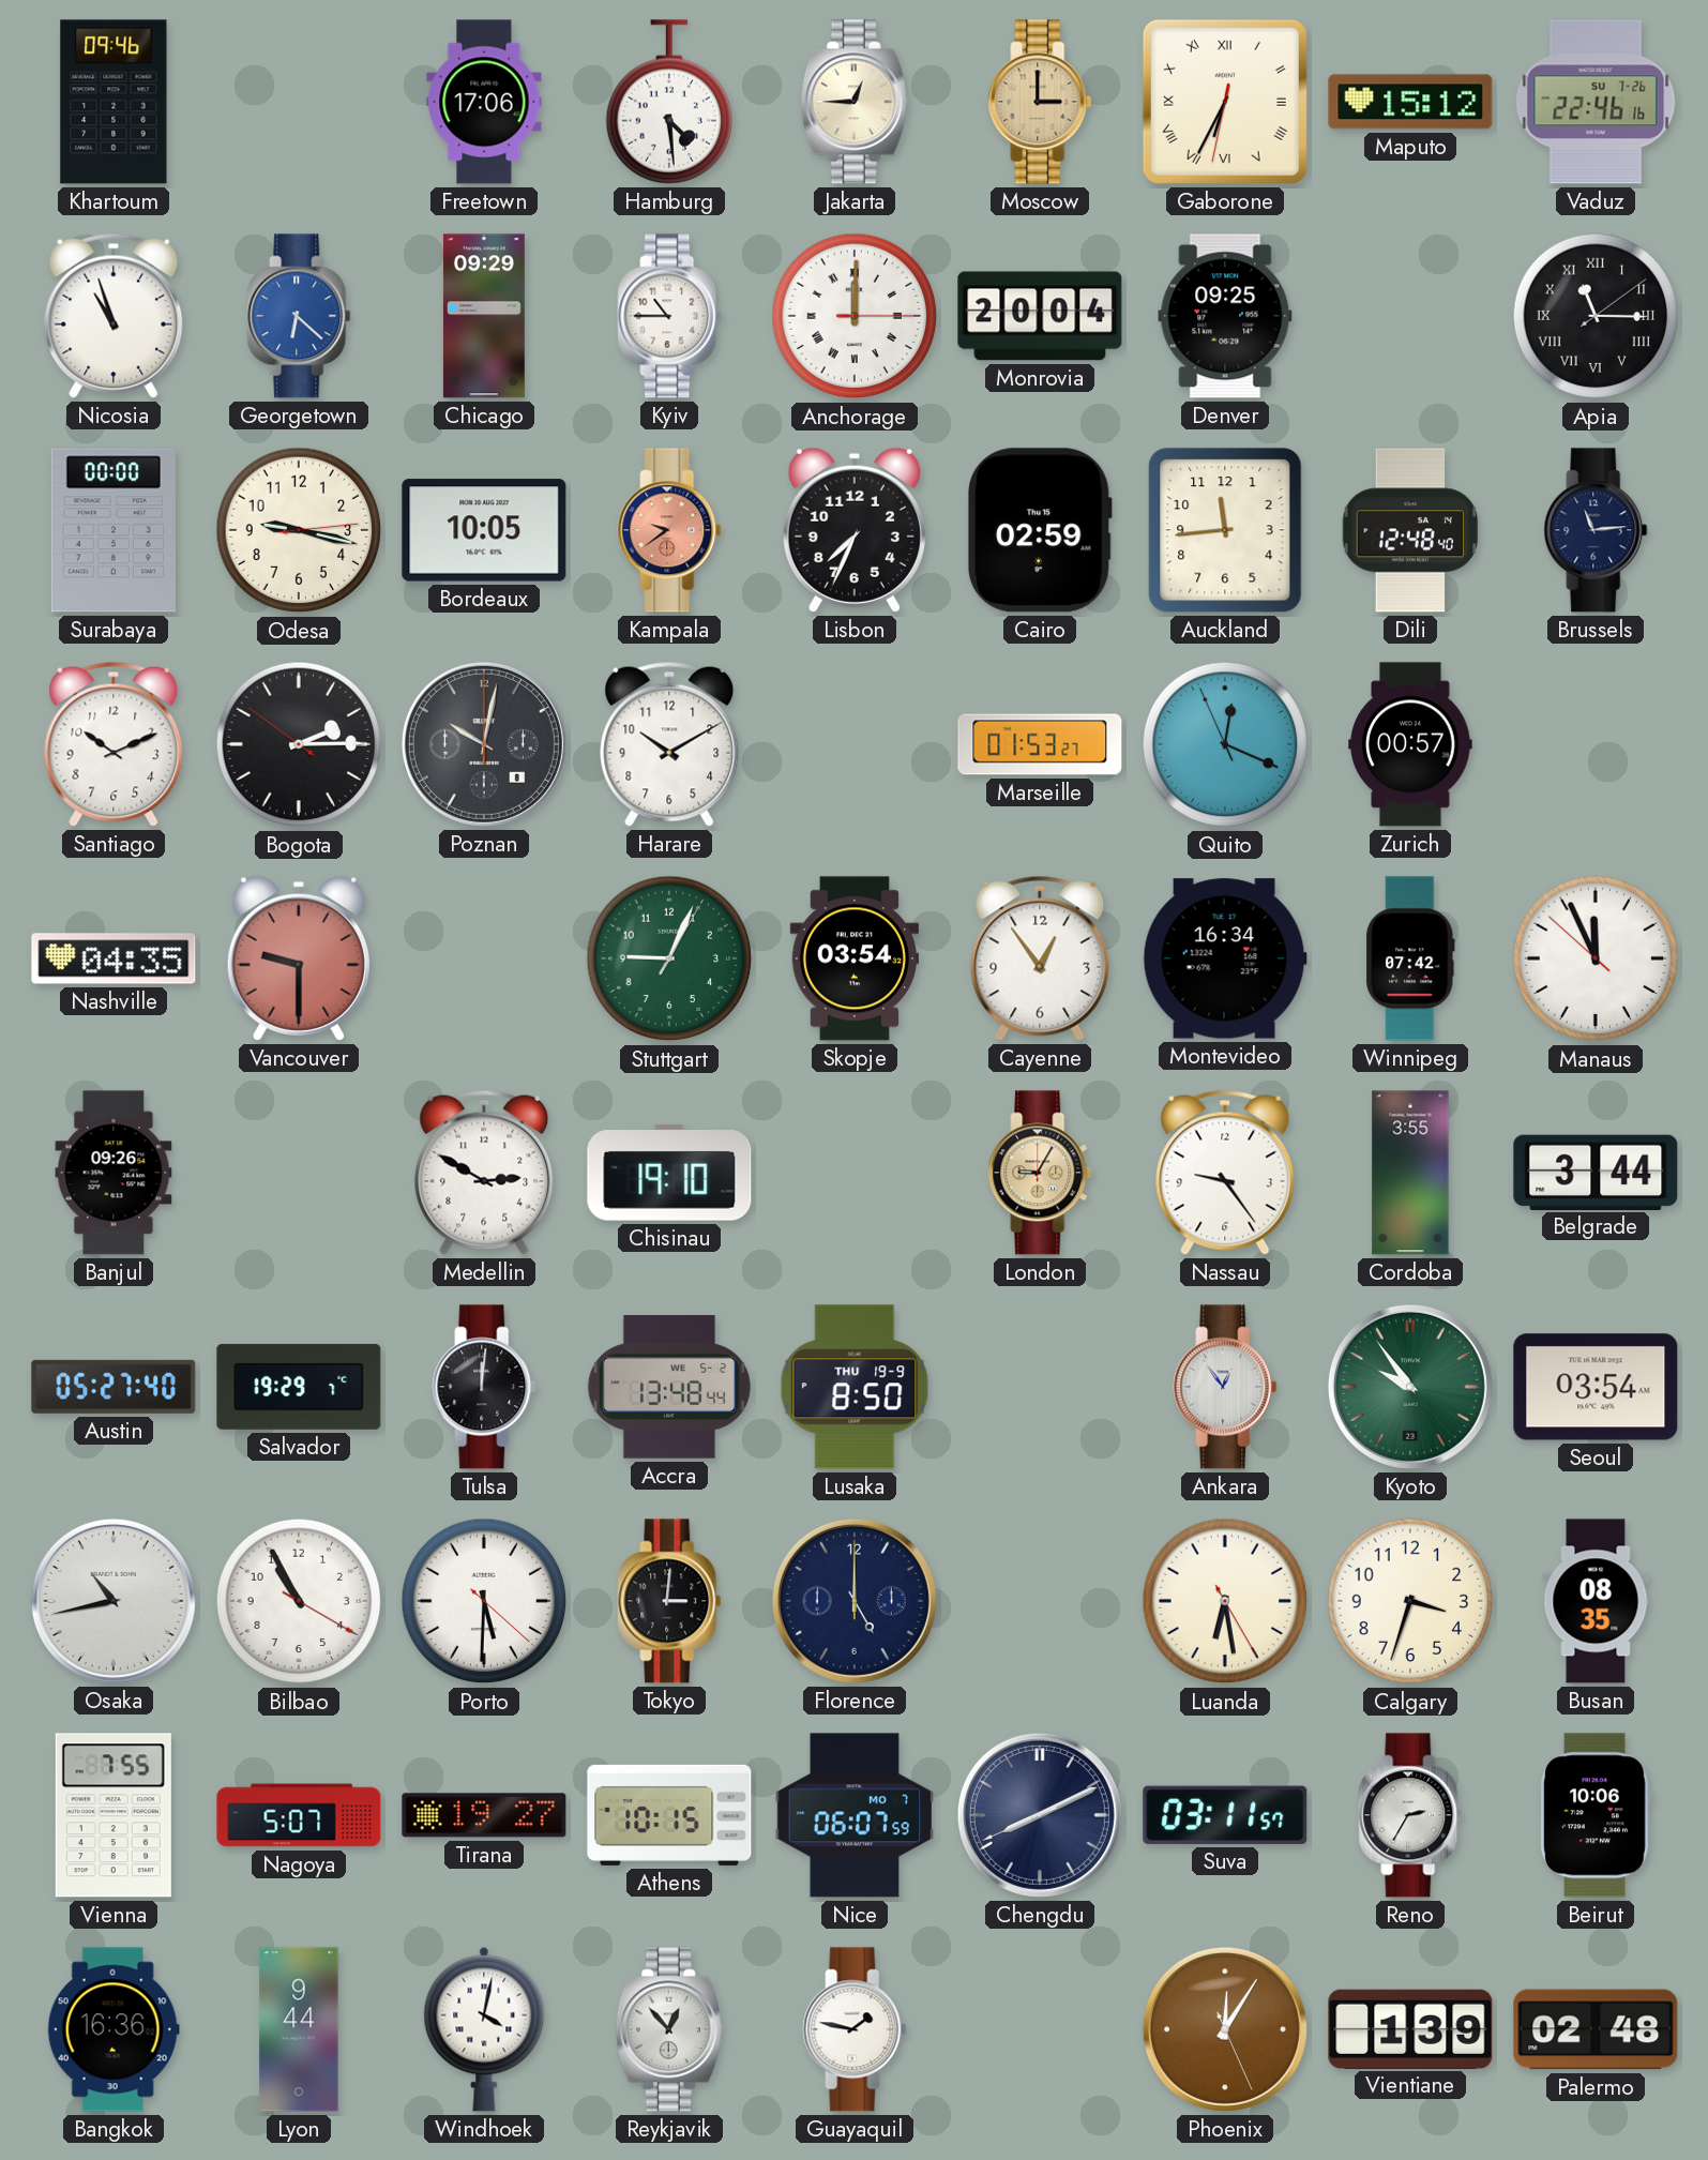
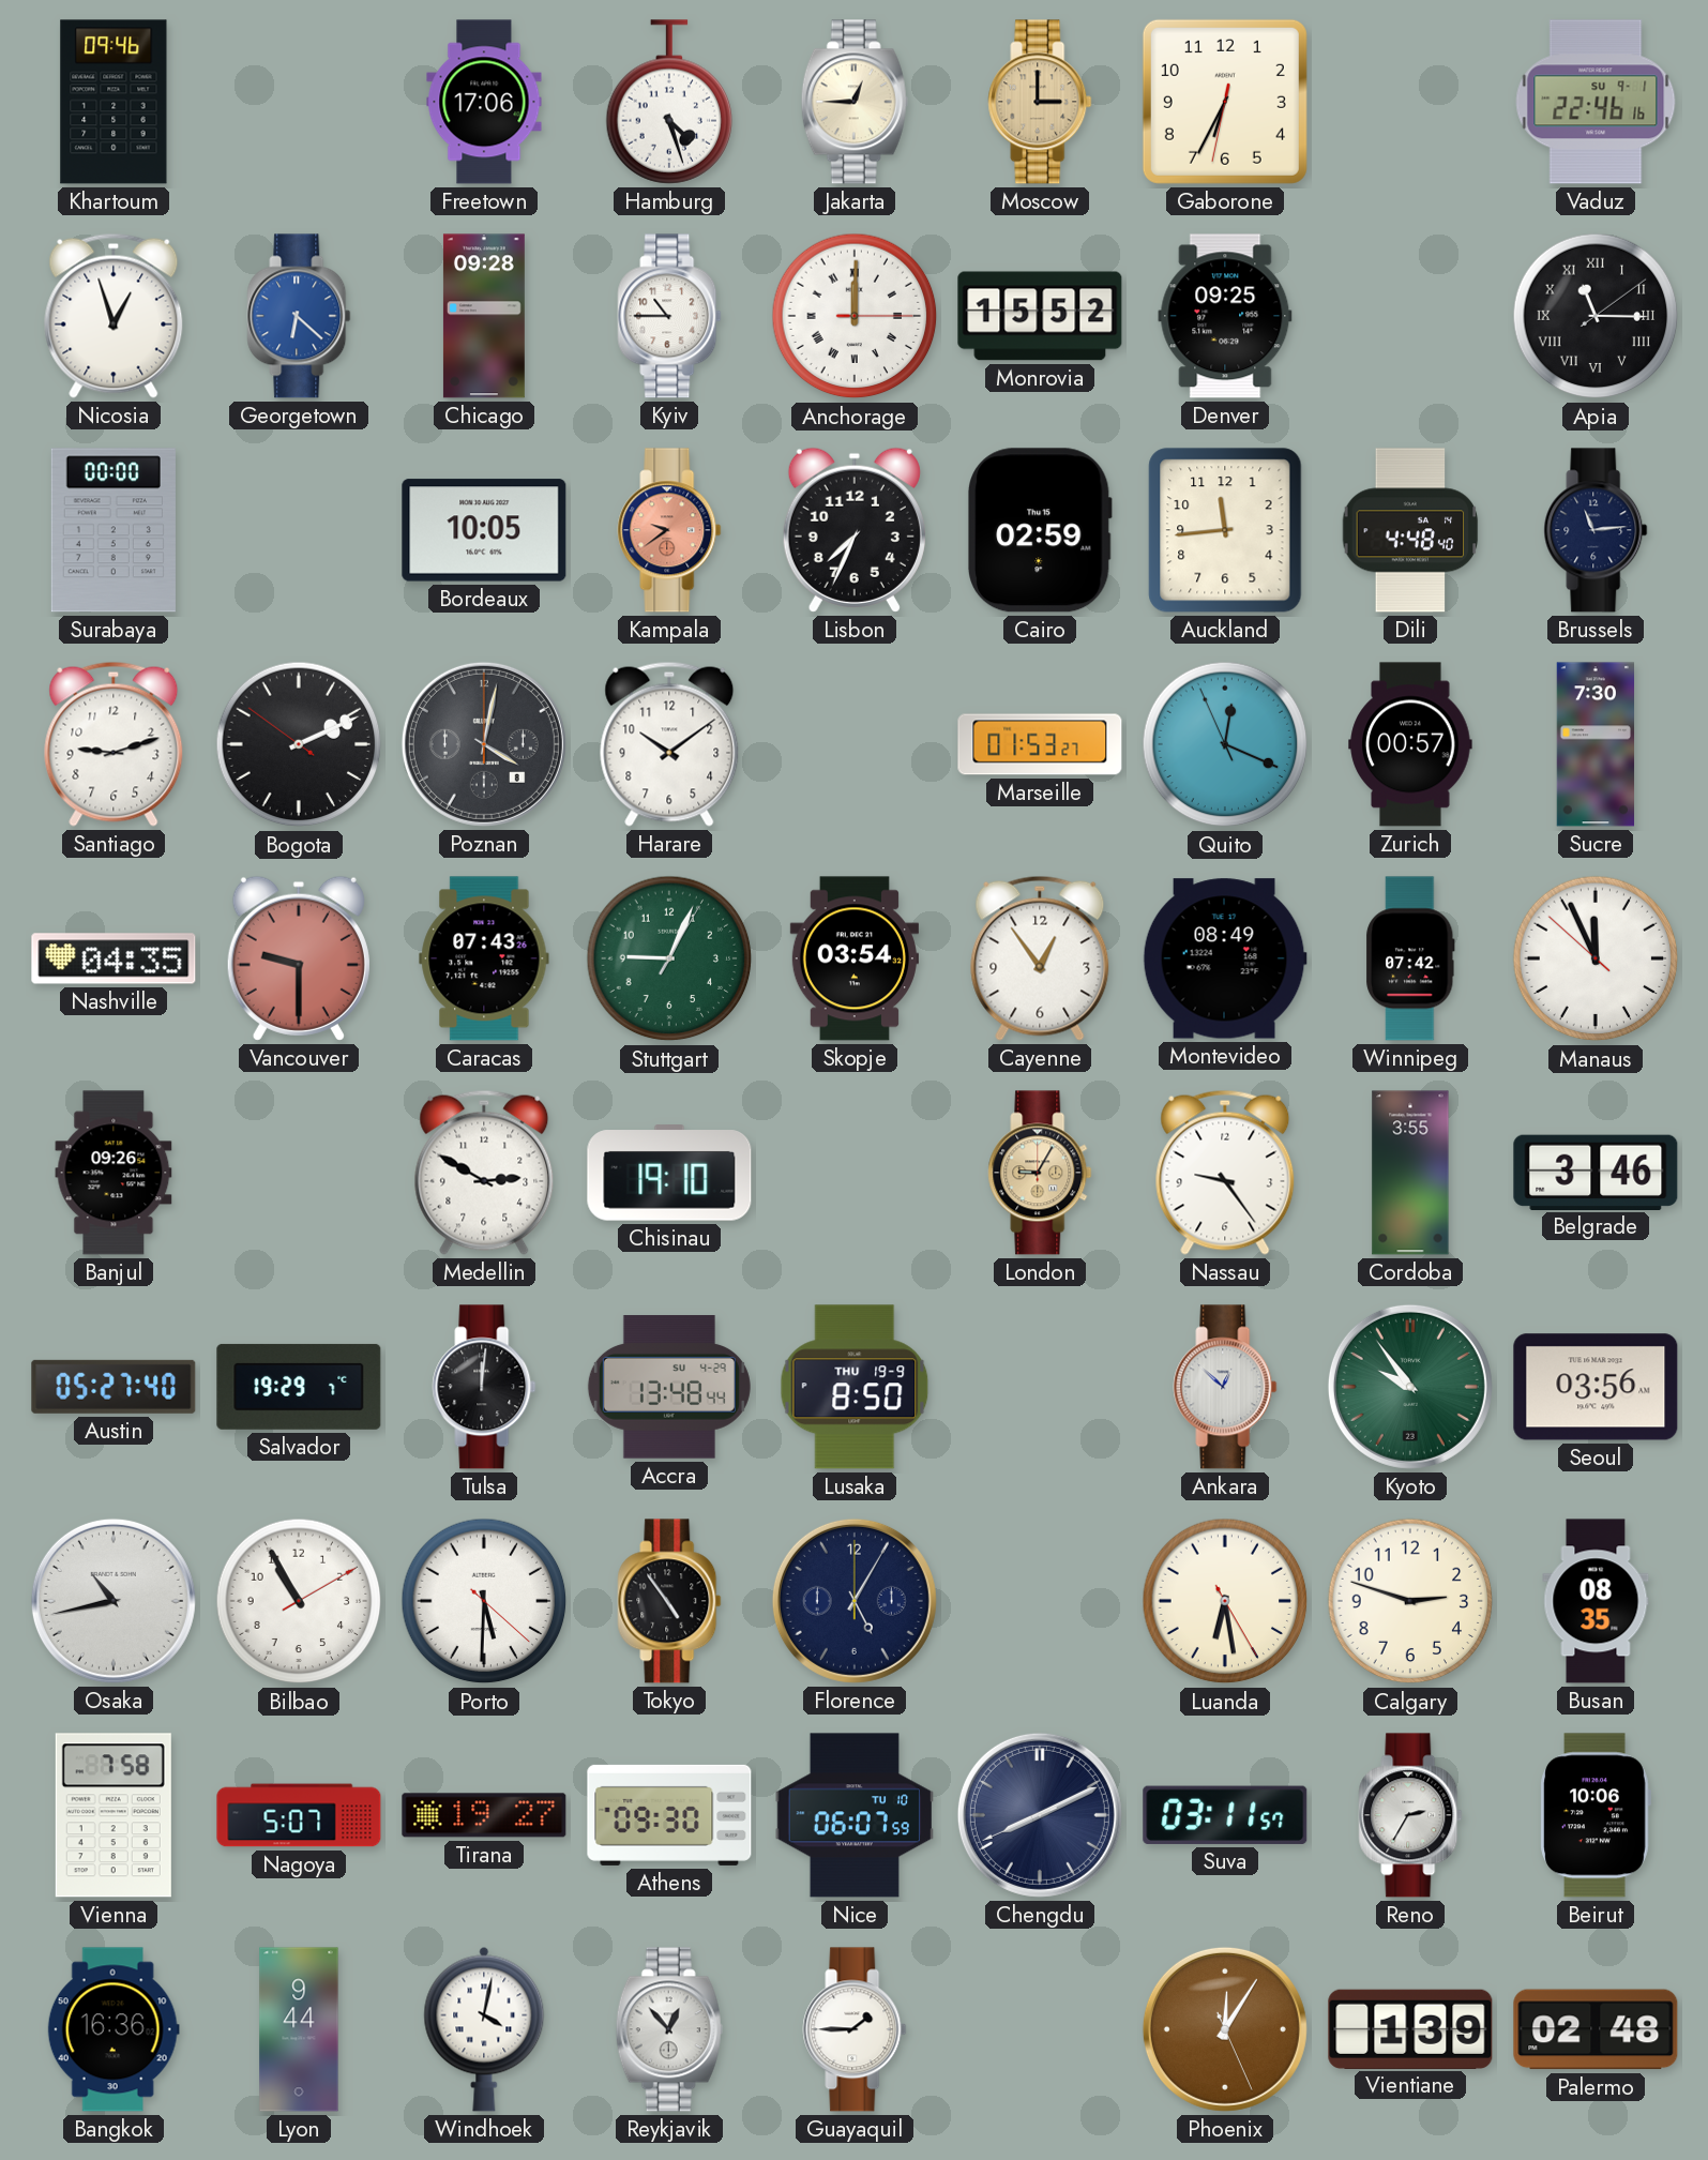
Hamburg: 4:29 -> 4:27
Gaborone numerals: Roman -> Arabic
Maputo: 15:12 -> none
Vaduz date: SU 7-26 -> SU 9-1
Nicosia: 10:57 -> 12:57
Chicago: 09:29 -> 09:28
Monrovia: 20:04 -> 15:52
Odesa: 9:17 -> none
Dili: 12:48 -> 4:48
Santiago: 10:11 -> 9:12
Bogota: 2:14 -> 2:10
Poznan: 10:02 -> 4:02
Harare: 10:10 -> 10:09
Sucre: none -> 7:30
Caracas: none -> 07:43
Montevideo: 16:34 -> 08:49
Belgrade: 3:44 -> 3:46
Accra date: WE 5-2 -> SU 4-29
Ankara: 12:54 -> 12:52
Seoul: 03:54 -> 03:56
Bilbao: 10:55:20 -> 10:55:10
Tokyo: 3:01 -> 4:54
Florence: 5:00 -> 5:05
Calgary: 3:33 -> 2:48
Vienna: 7:55 -> 7:58
Athens: 10:15 -> 09:30
Nice date: MO 7 -> TU 10
Guayaquil: 1:47 -> 1:45
